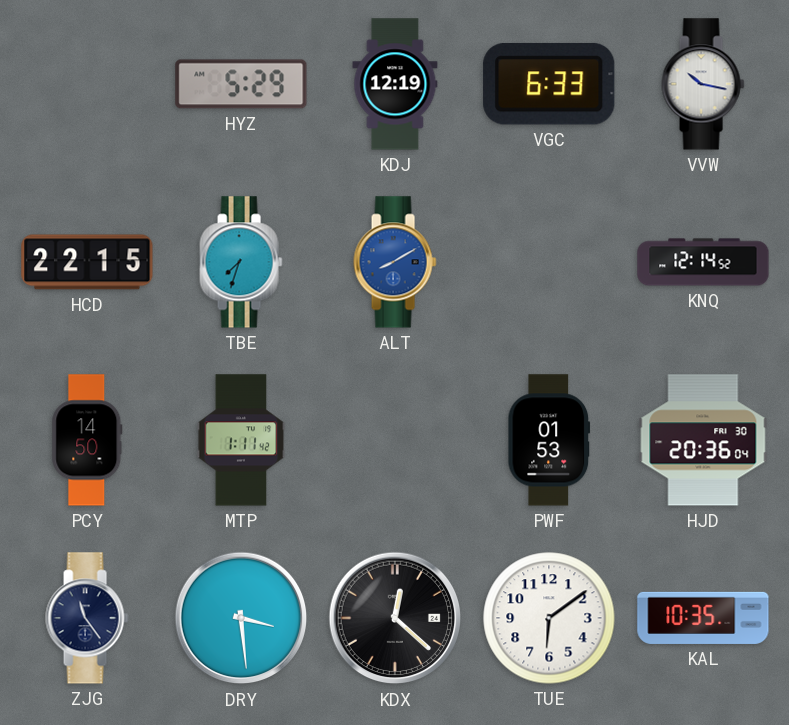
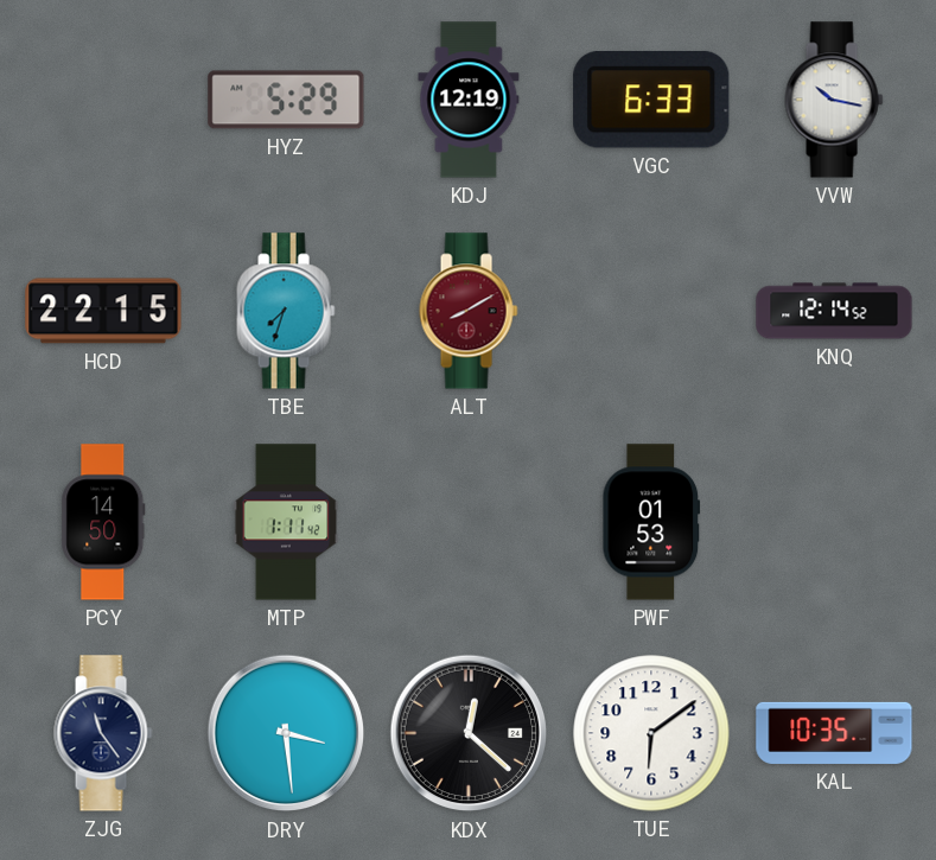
ALT dial: blue -> burgundy
HJD: 20:36 -> none
